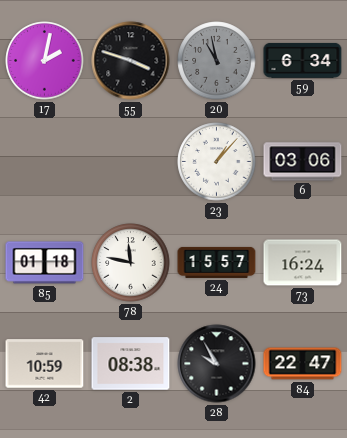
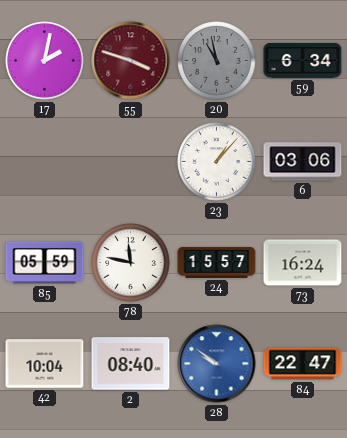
55 dial: black -> burgundy
85: 01:18 -> 05:59
42: 10:59 -> 10:04
2: 08:38 -> 08:40
28: 9:55 -> 9:51
28 dial: black -> blue
